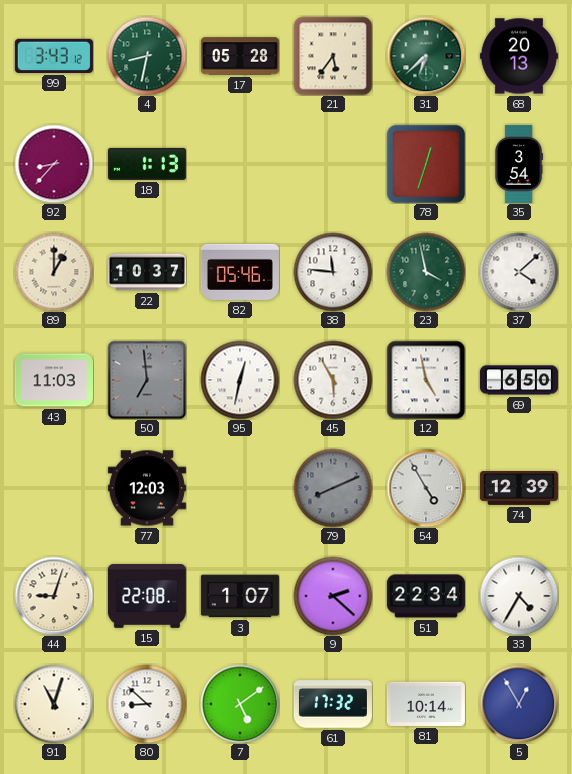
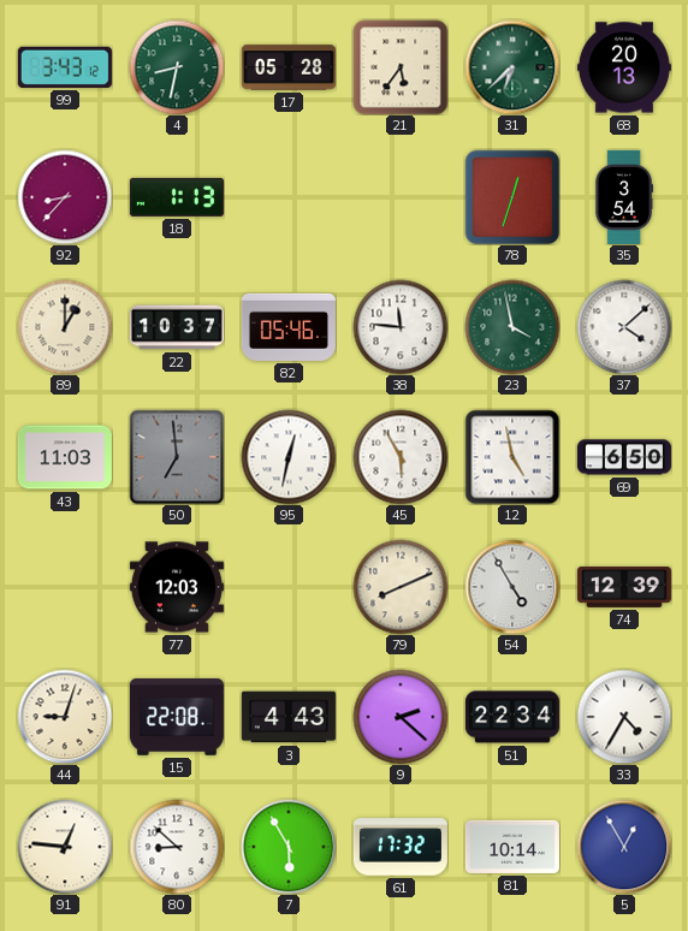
79 dial: grey -> cream
3: 1:07 -> 4:43
91: 11:03 -> 12:46
7: 5:09 -> 5:55
